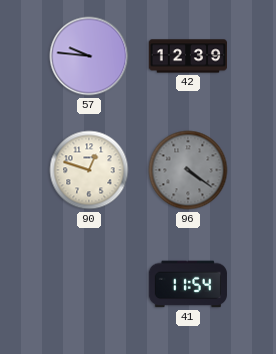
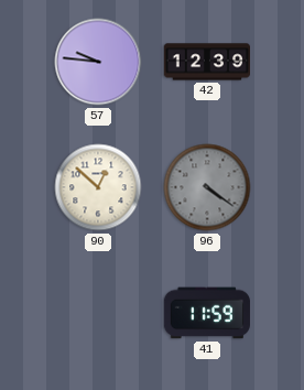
90: 12:48 -> 12:52
41: 11:54 -> 11:59
